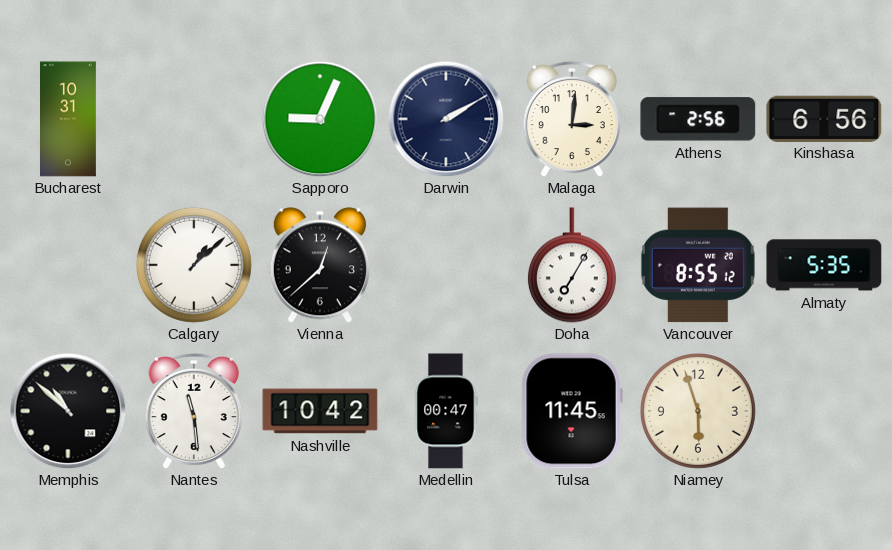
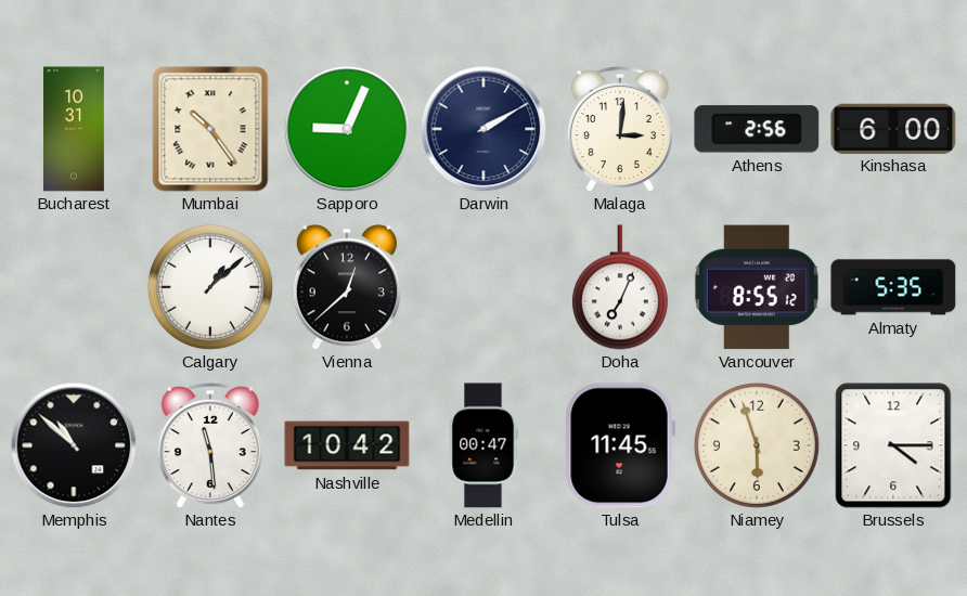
Mumbai: none -> 10:24
Kinshasa: 6:56 -> 6:00
Doha: 7:05 -> 7:04
Brussels: none -> 4:15
